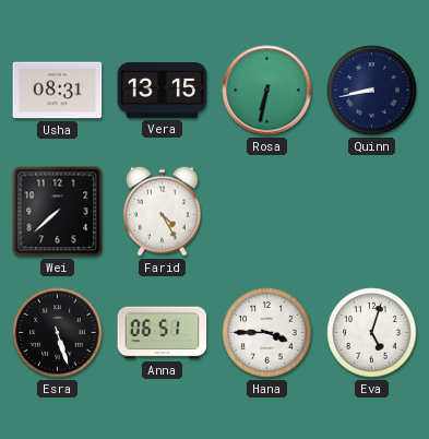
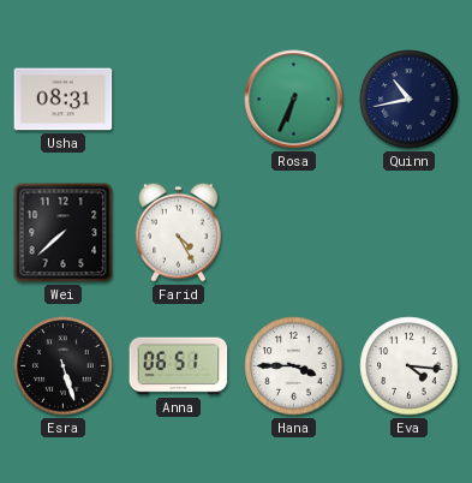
Vera: 13:15 -> none
Rosa: 6:32 -> 6:34
Quinn: 8:43 -> 10:43
Eva: 5:03 -> 4:16
